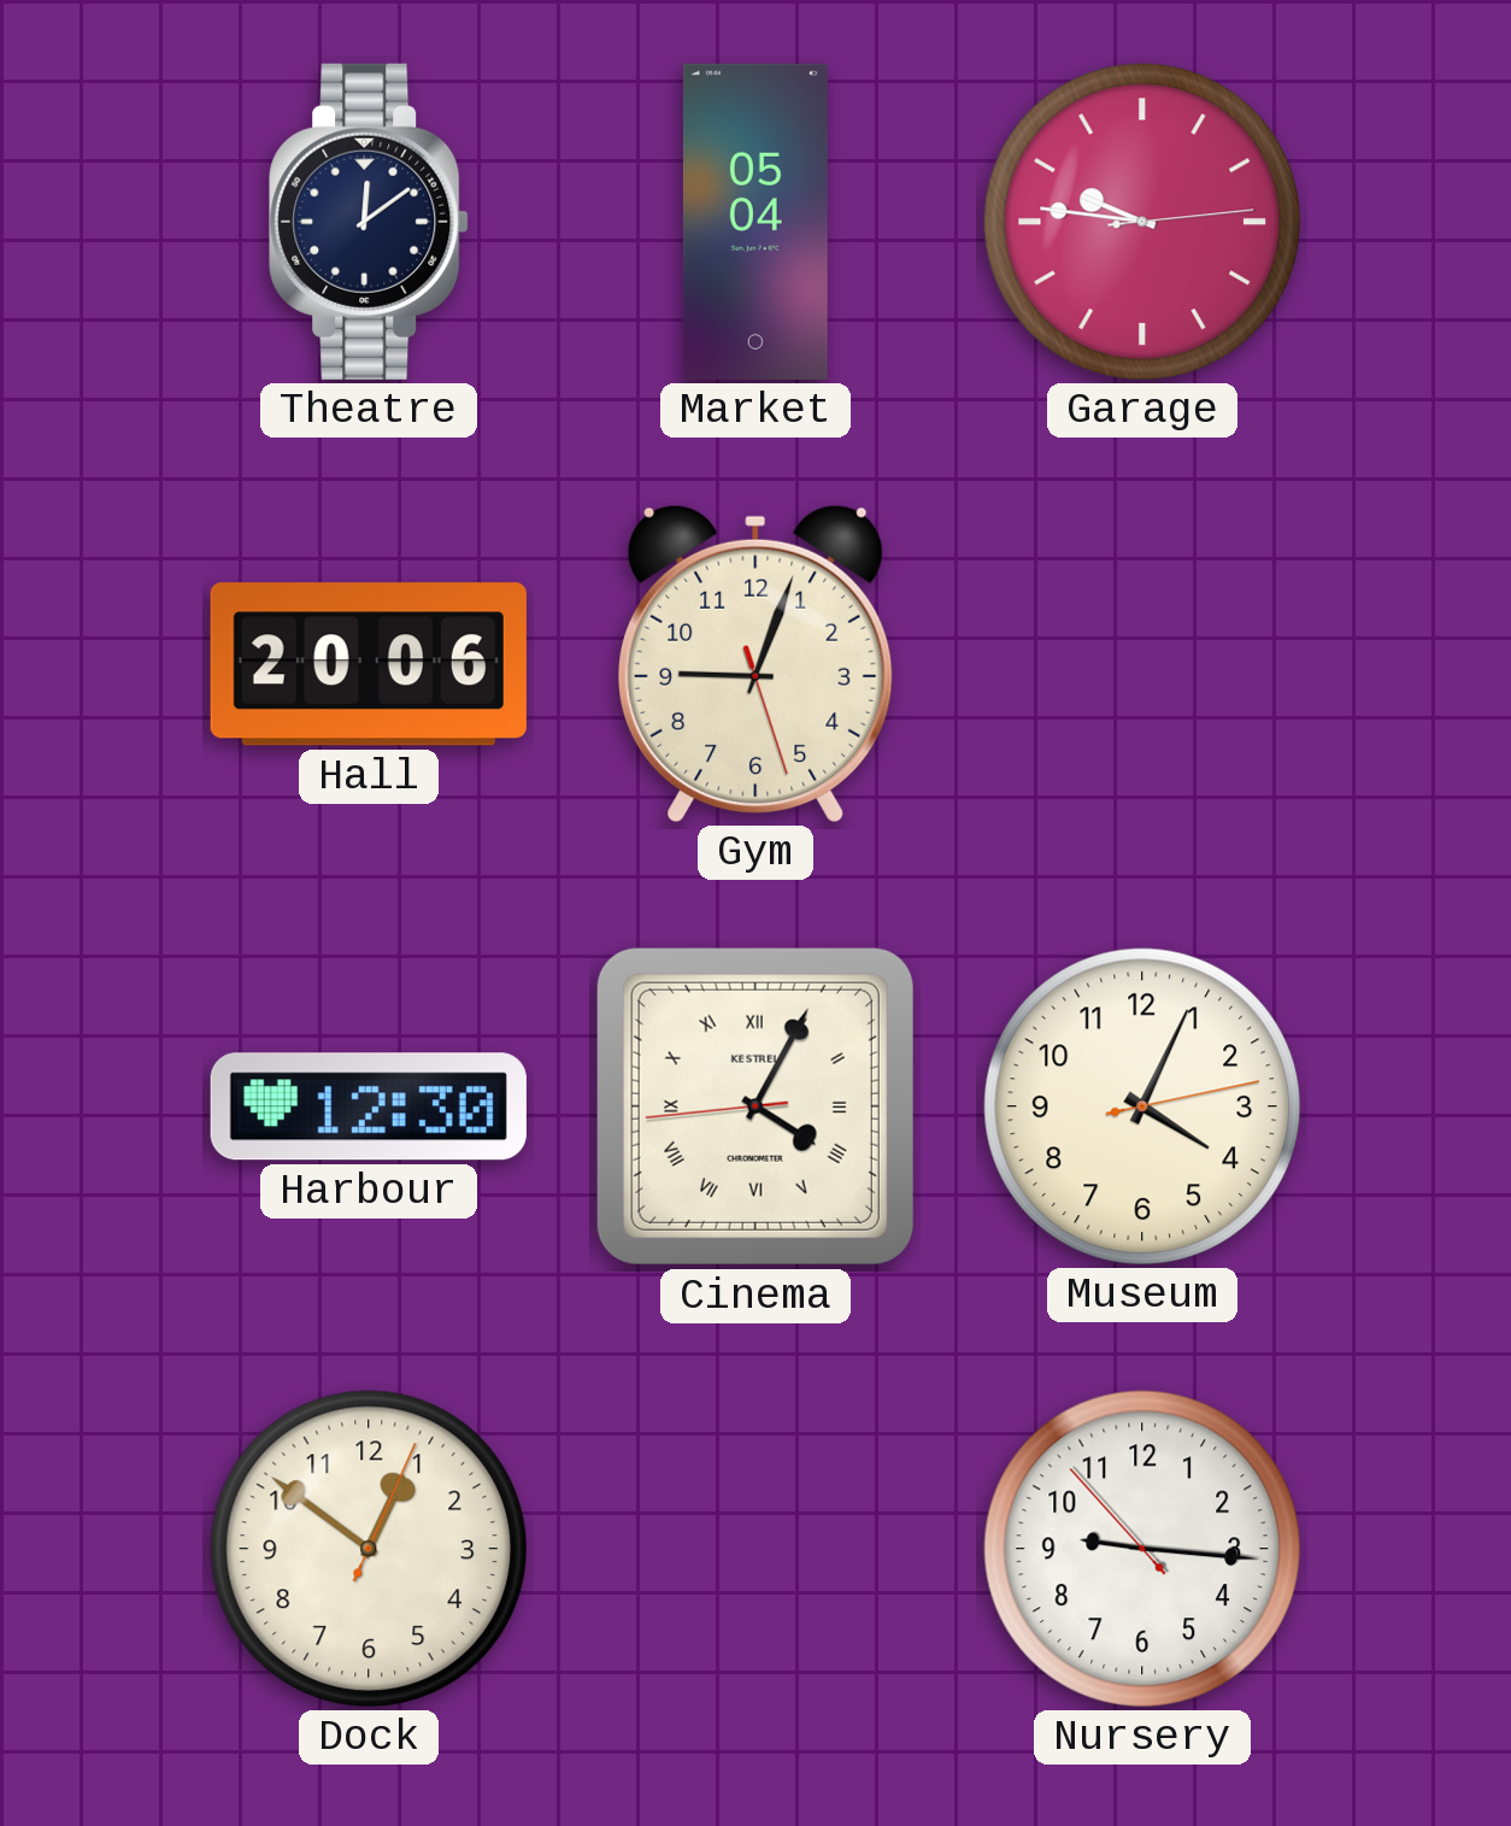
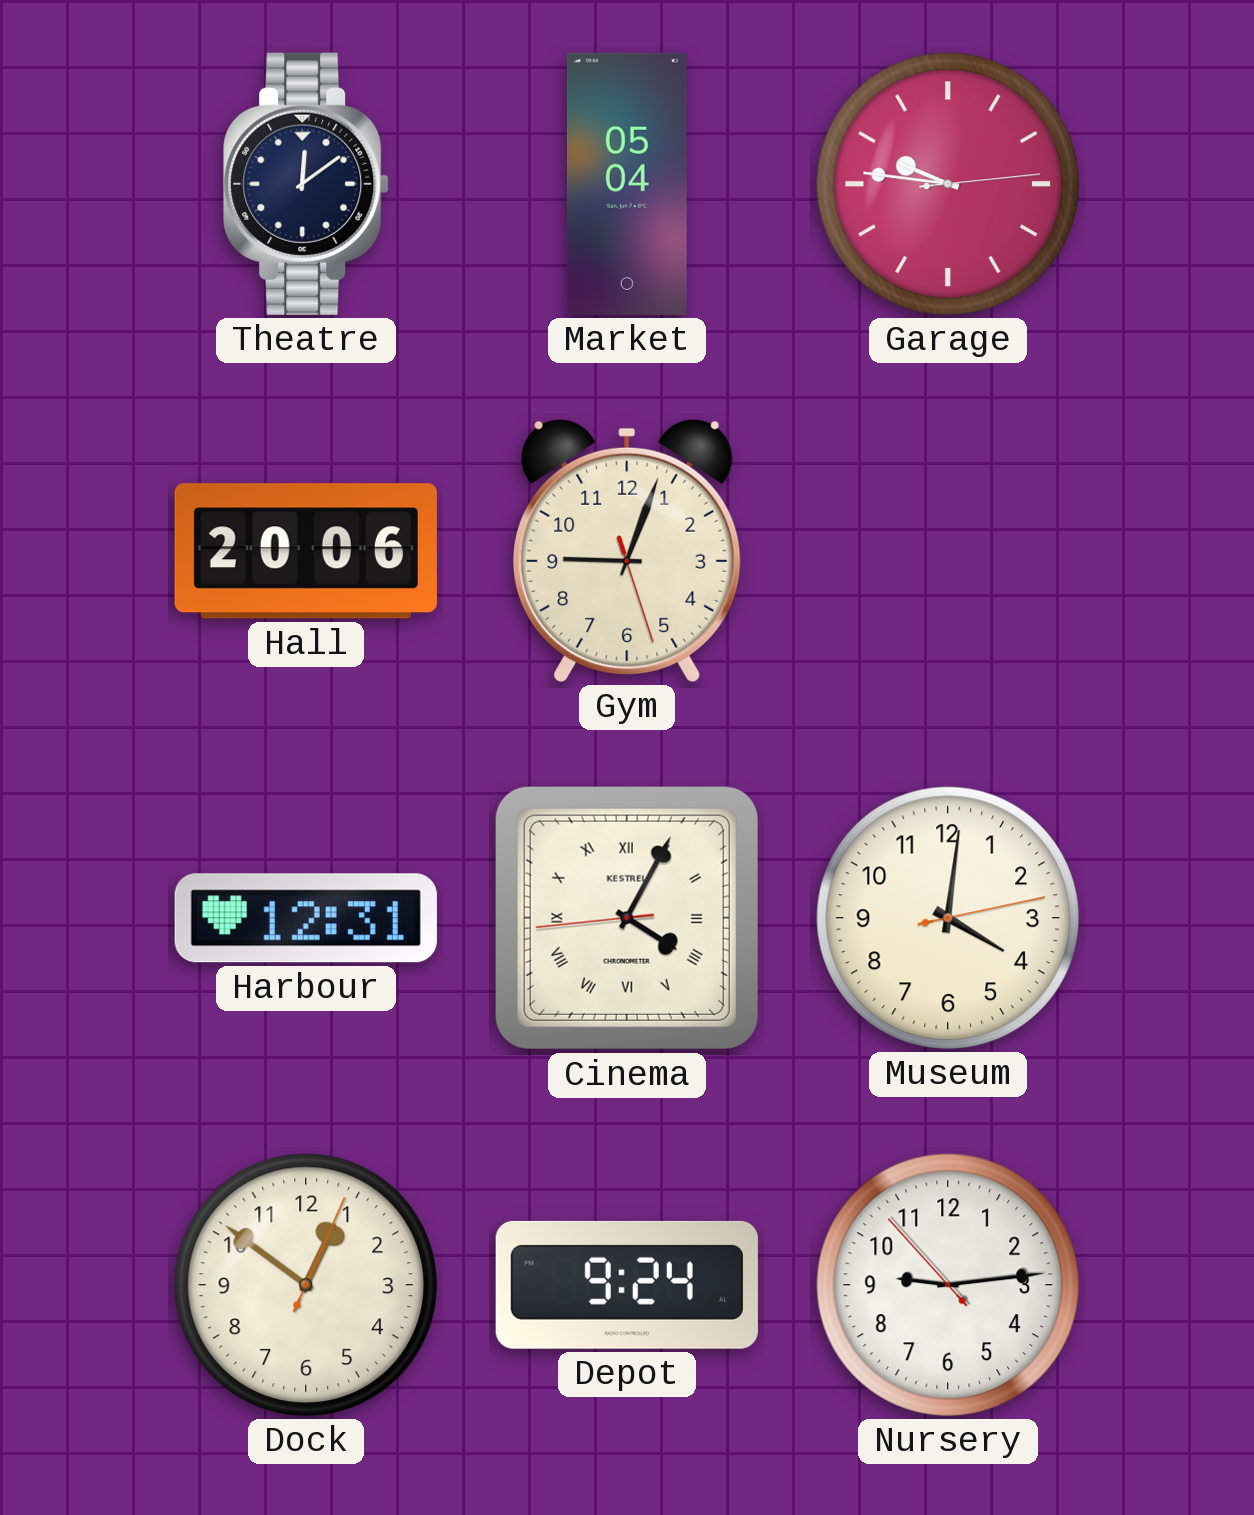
Harbour: 12:30 -> 12:31
Museum: 4:04 -> 4:01
Depot: none -> 9:24
Nursery: 9:15 -> 9:13
